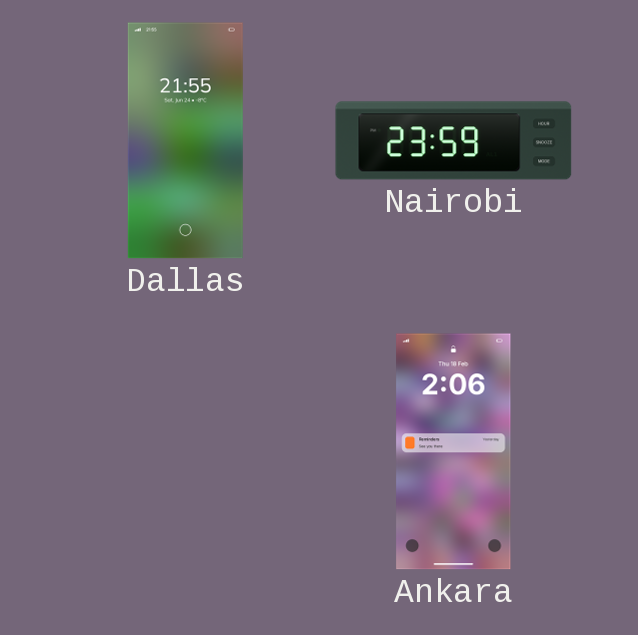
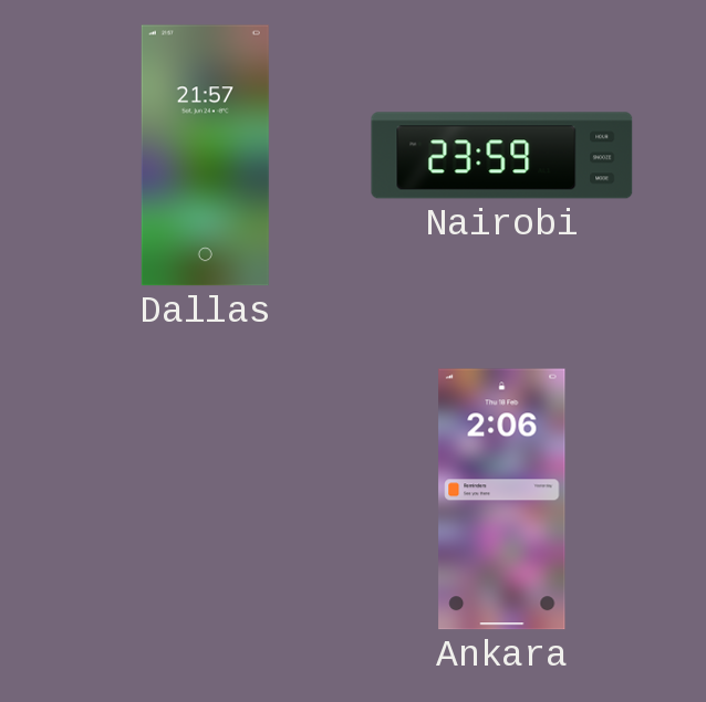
Dallas: 21:55 -> 21:57
